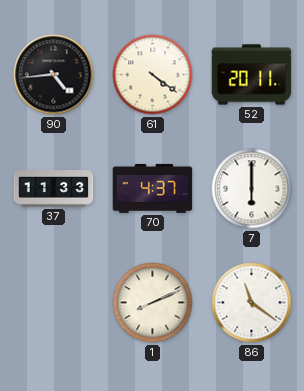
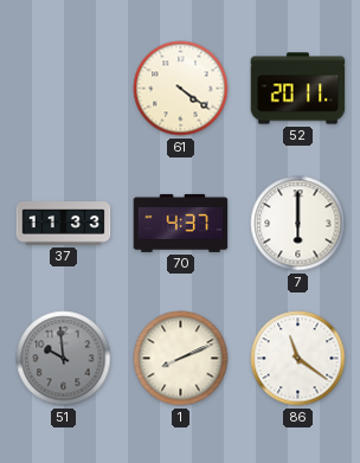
90: 4:44 -> none
51: none -> 9:59
